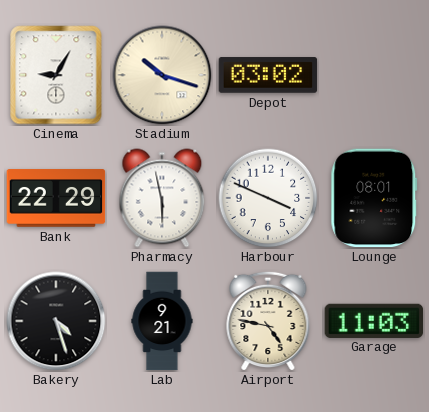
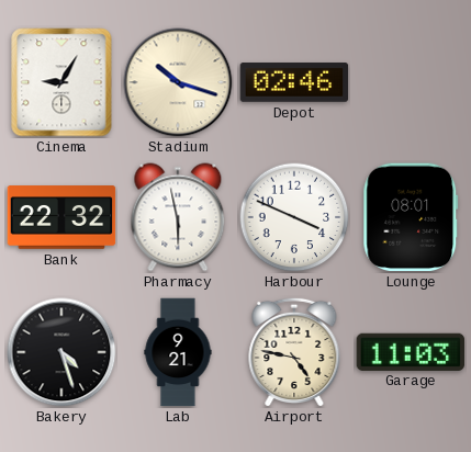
Depot: 03:02 -> 02:46
Bank: 22:29 -> 22:32
